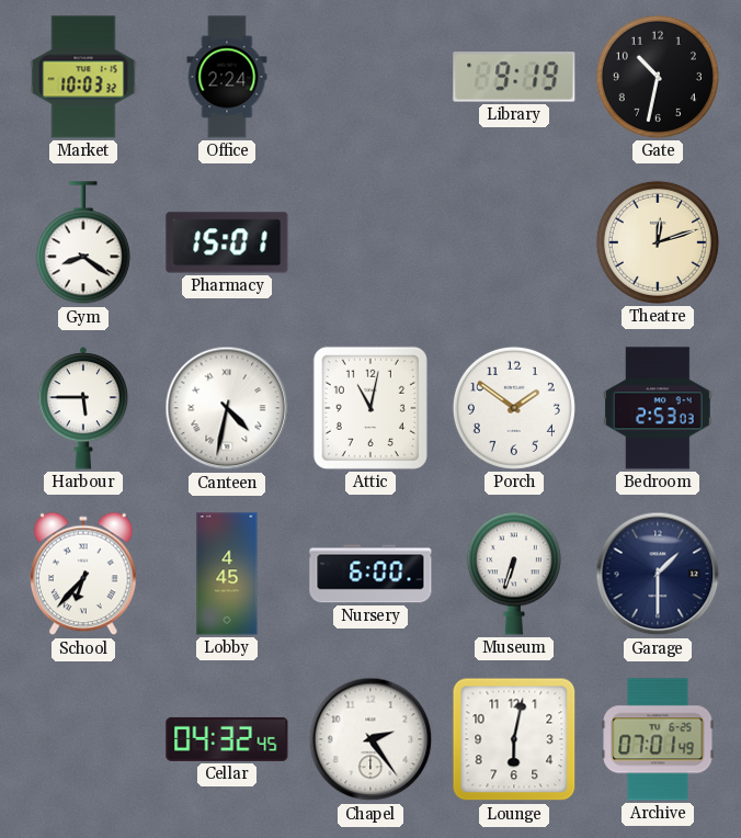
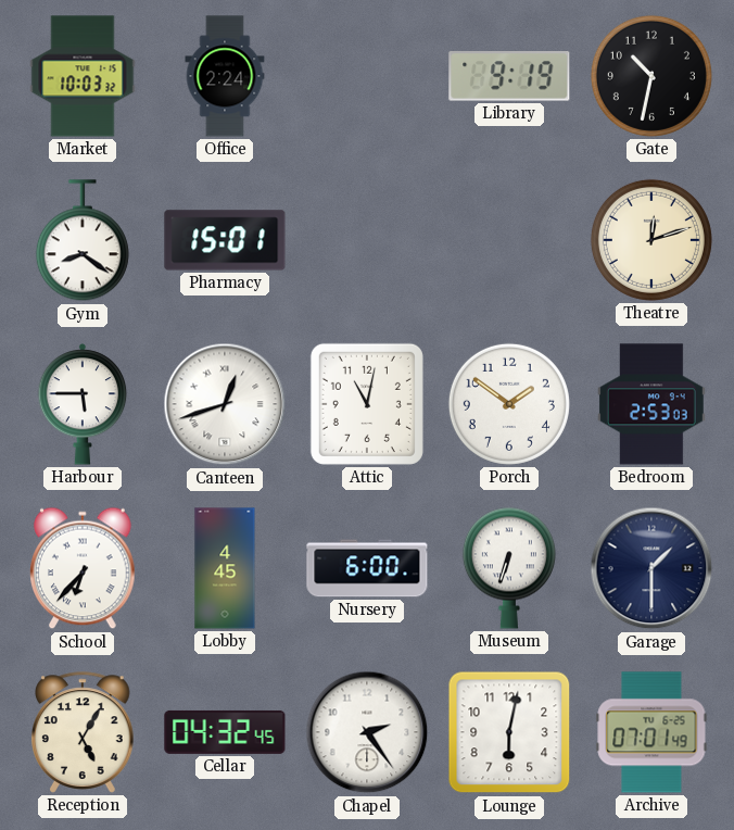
Canteen: 4:32 -> 12:42
Reception: none -> 5:05
